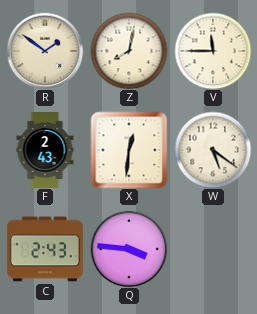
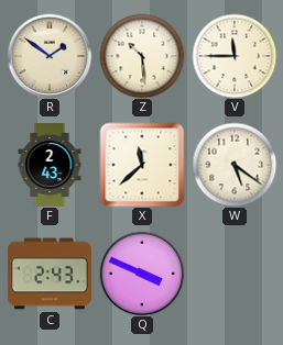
Z: 8:02 -> 10:29
X: 12:31 -> 11:38
Q: 3:46 -> 3:49
